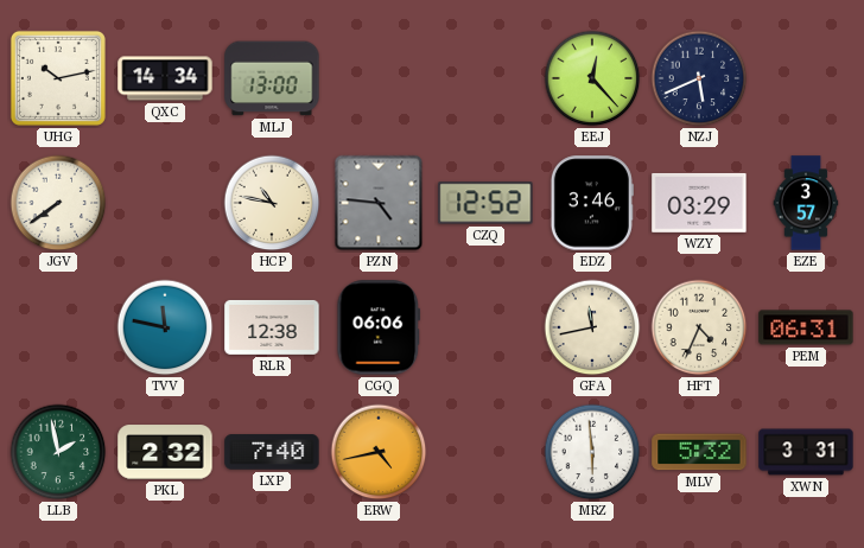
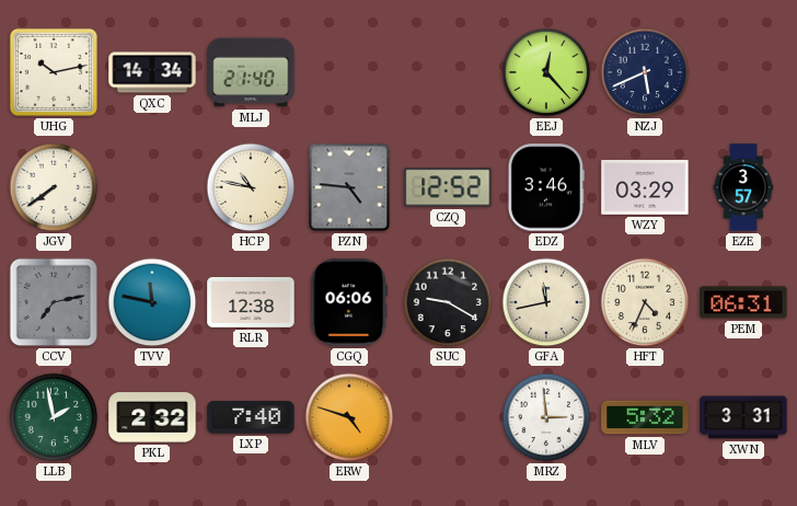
MLJ: 13:00 -> 21:40
CCV: none -> 7:13
SUC: none -> 9:20
ERW: 4:43 -> 4:48
MRZ: 5:59 -> 2:59
